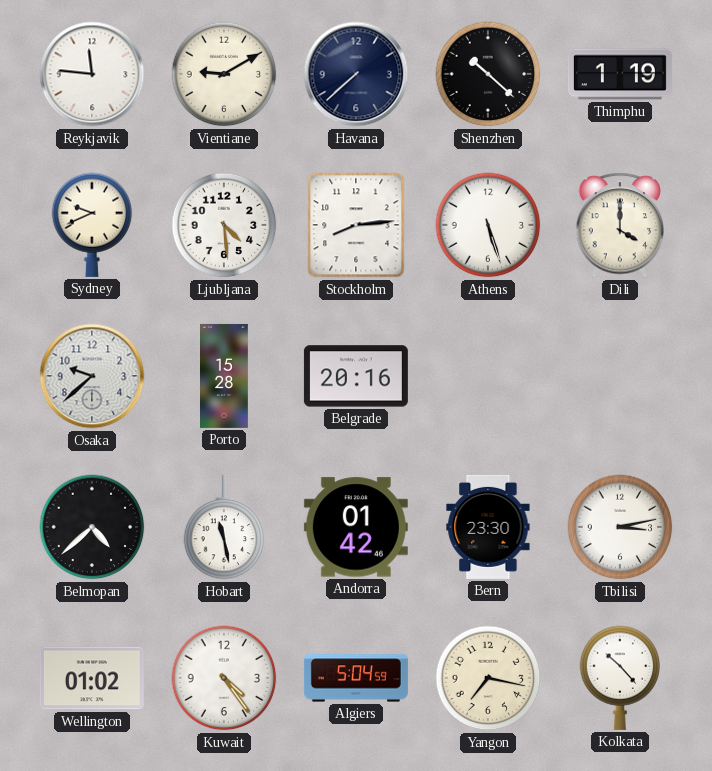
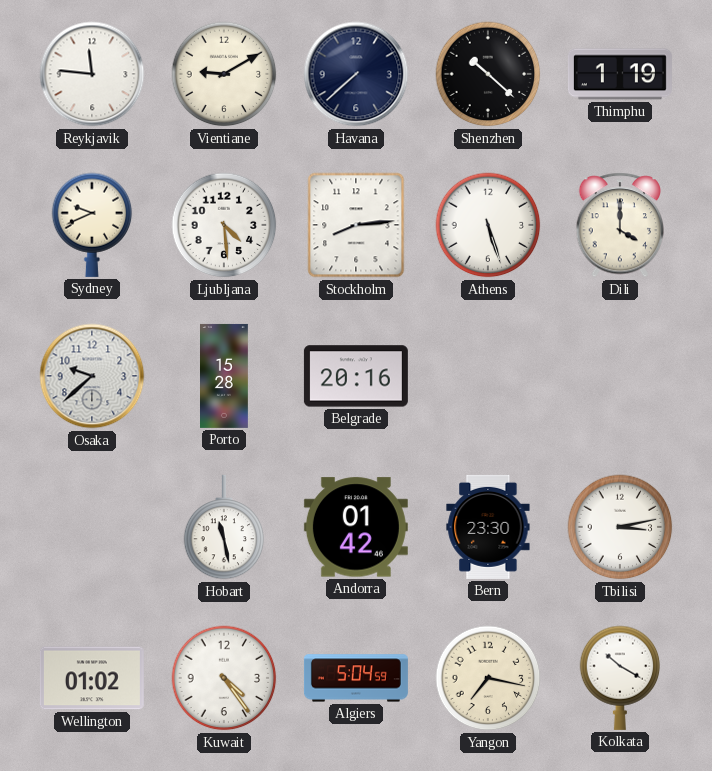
Belmopan: 4:38 -> none
Kolkata: 10:23 -> 10:20
